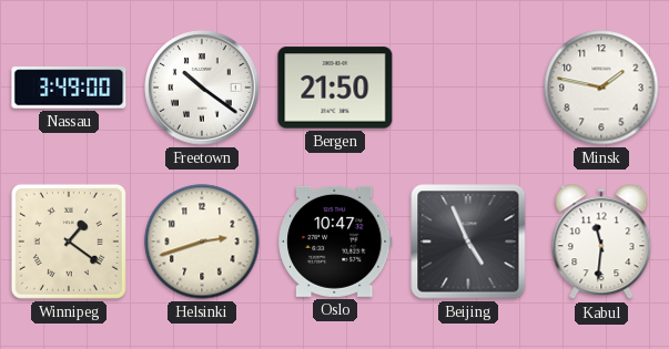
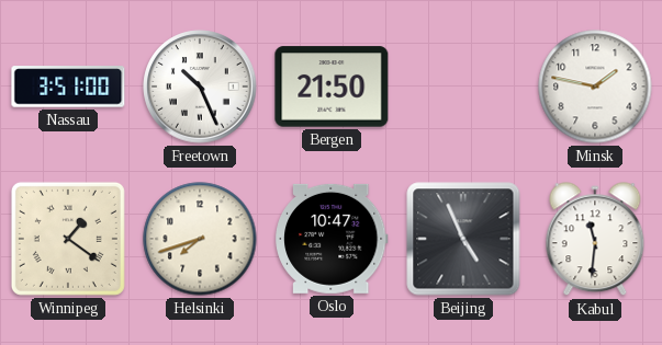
Nassau: 3:49 -> 3:51
Freetown: 10:21 -> 10:26
Helsinki: 2:42 -> 7:42
